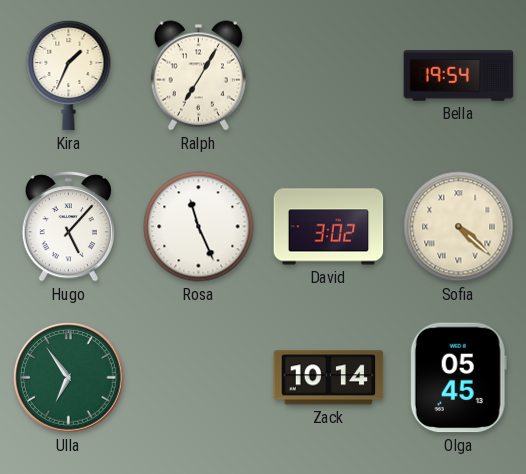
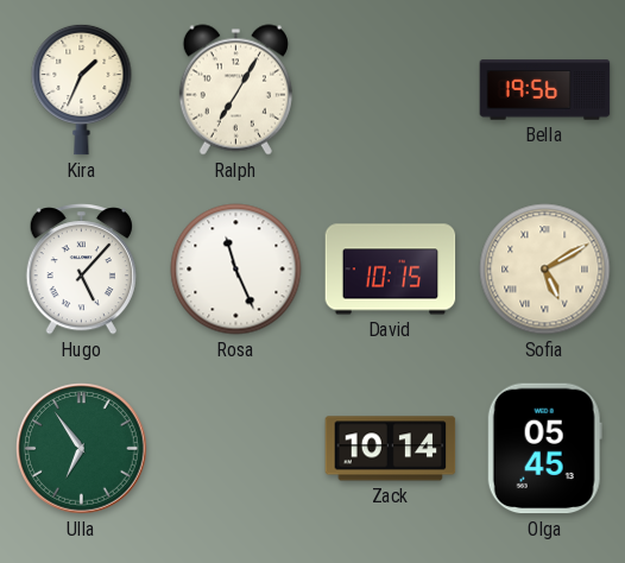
Bella: 19:54 -> 19:56
David: 3:02 -> 10:15
Sofia: 4:22 -> 5:10
